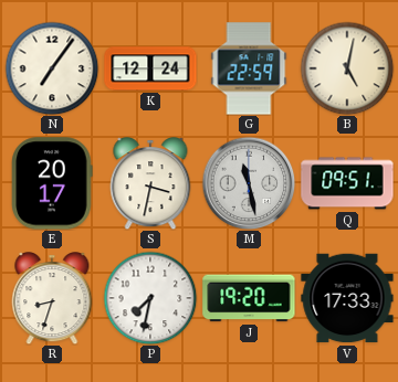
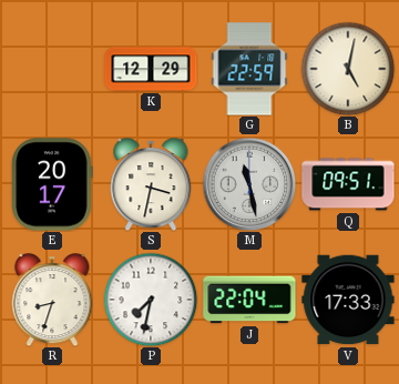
N: 7:06 -> none
K: 12:24 -> 12:29
J: 19:20 -> 22:04
